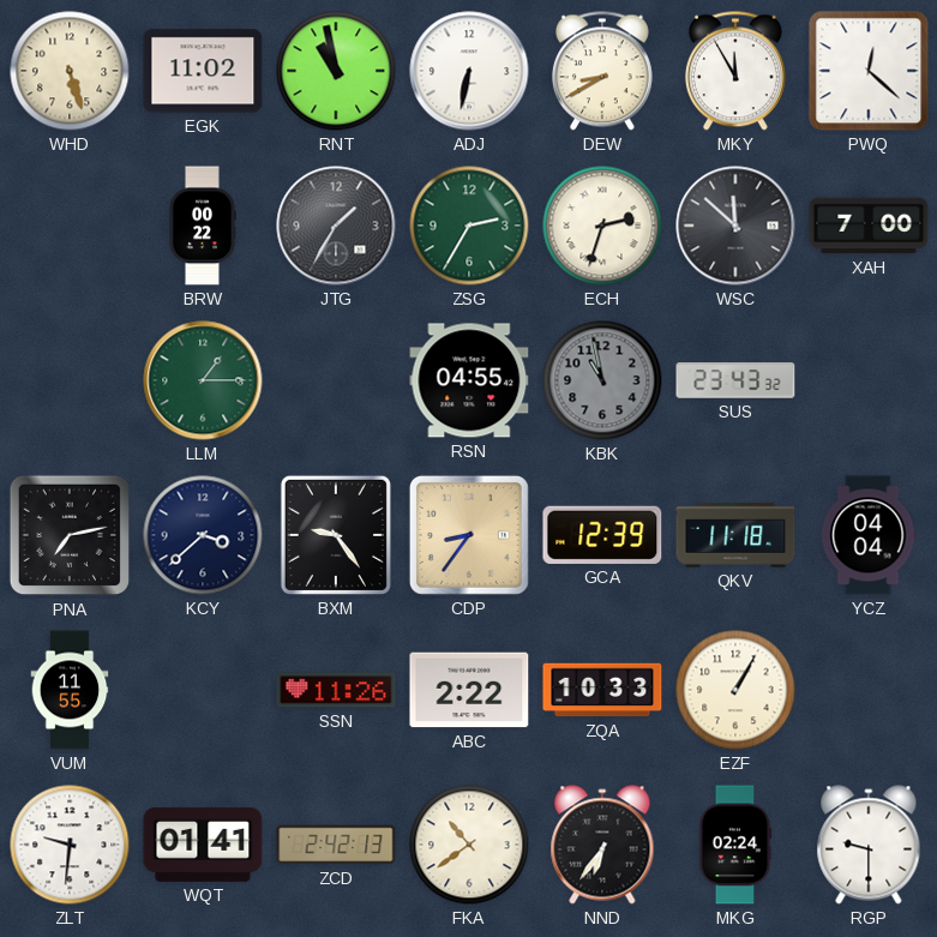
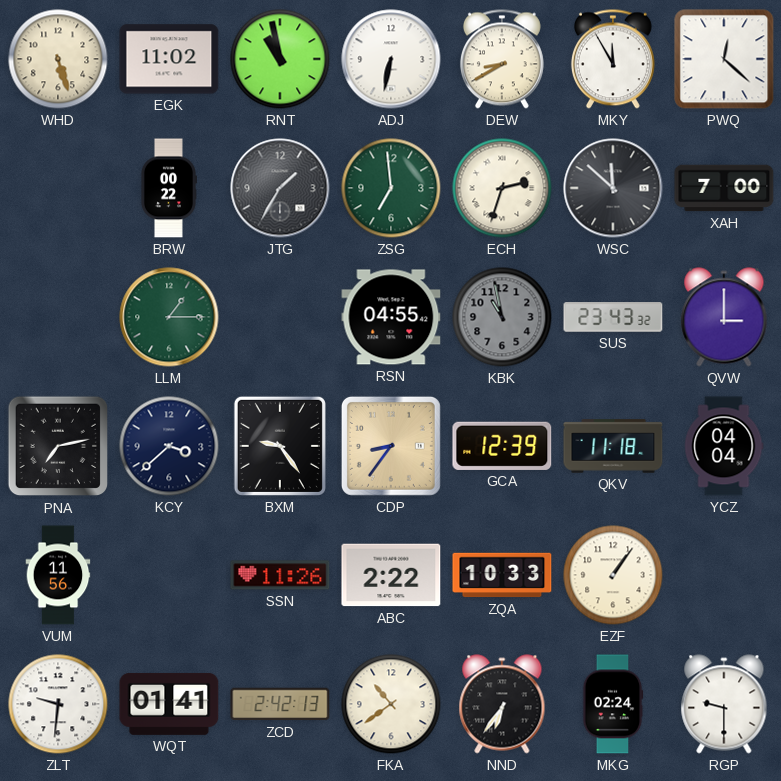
ZSG: 2:35 -> 6:59
QVW: none -> 3:00
VUM: 11:55 -> 11:56
EZF: 1:05 -> 1:06
